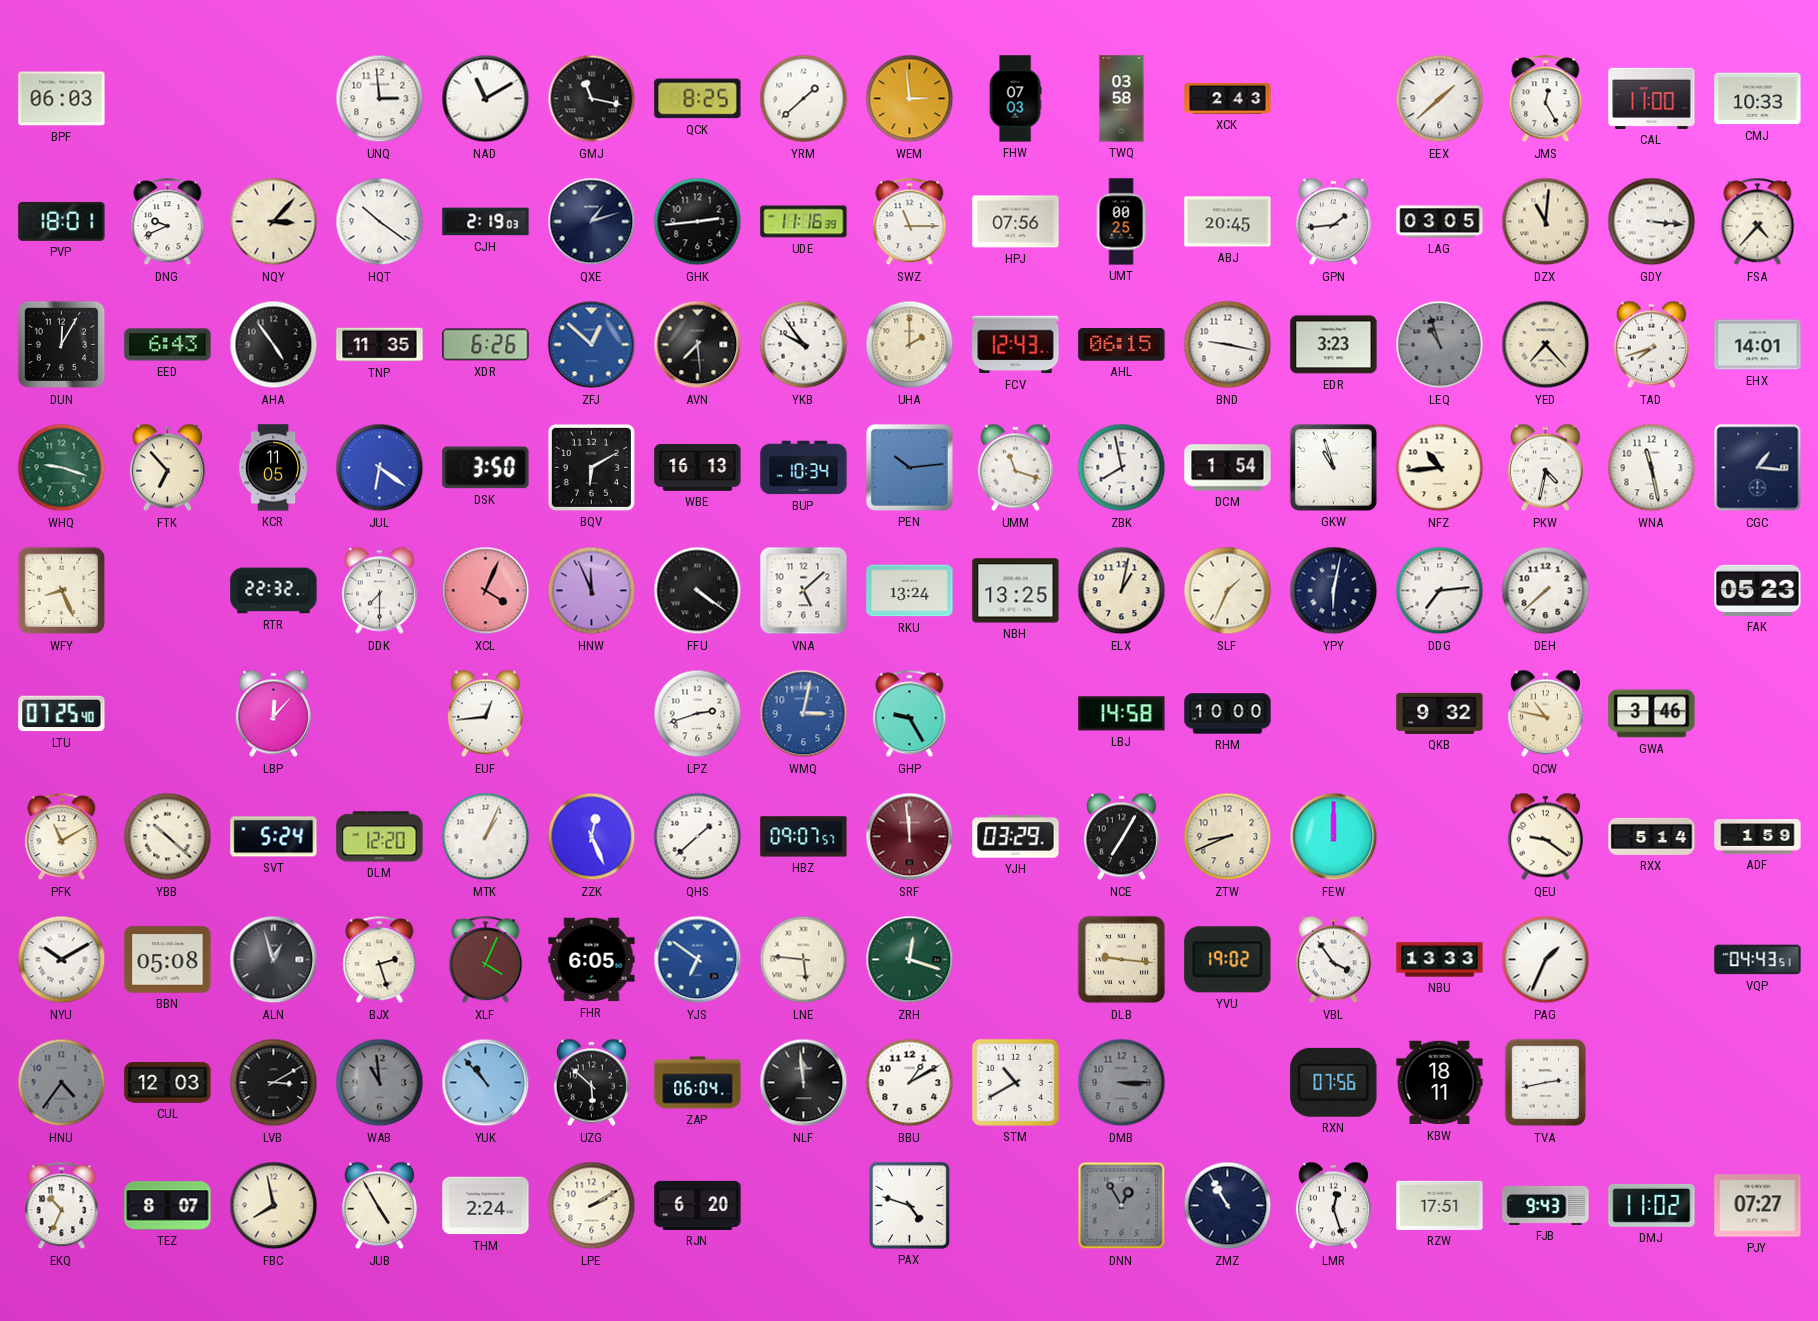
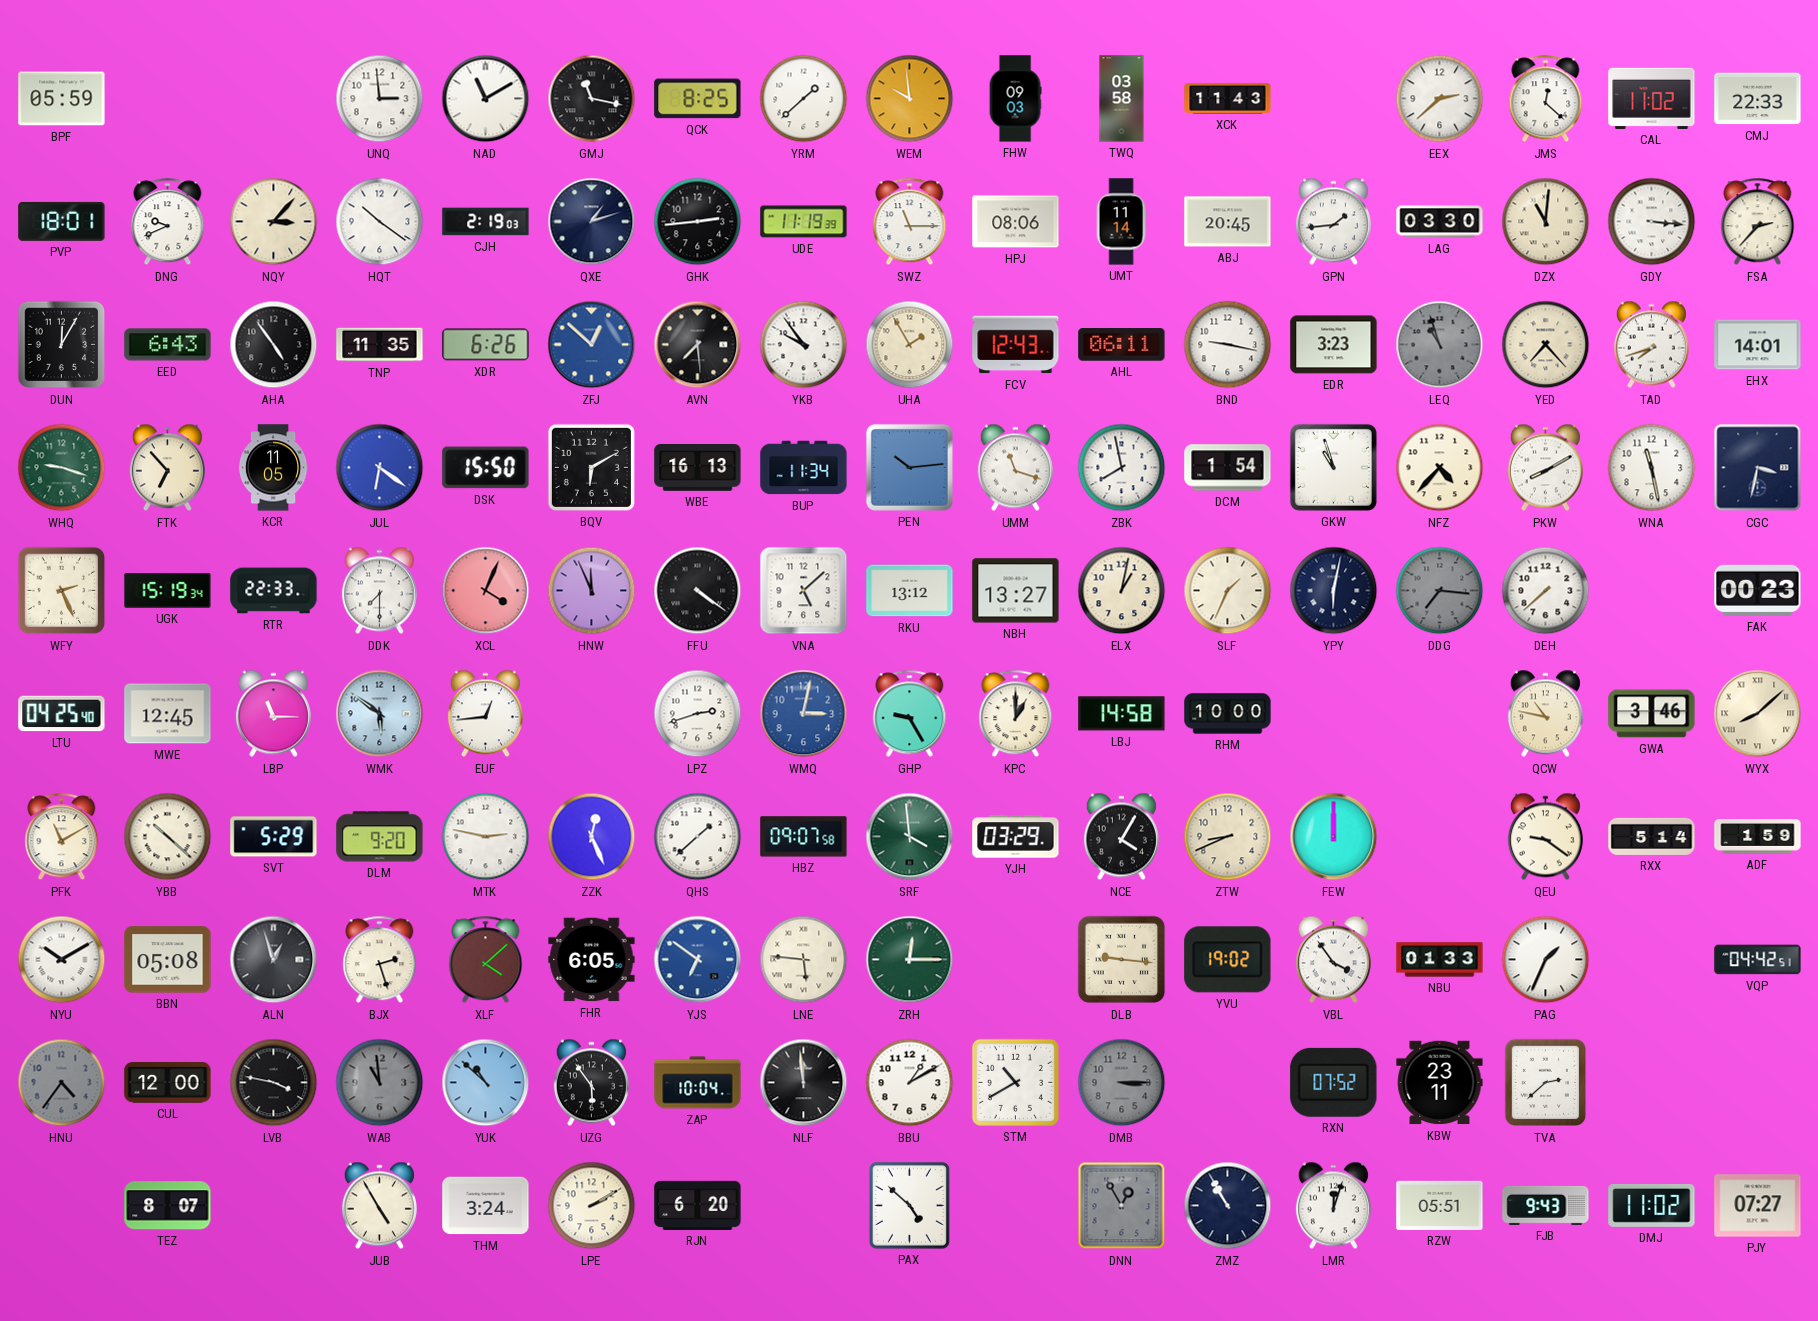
BPF: 06:03 -> 05:59
WEM: 2:59 -> 9:59
FHW: 07:03 -> 09:03
XCK: 2:43 -> 11:43
EEX: 1:38 -> 2:38
JMS: 12:25 -> 12:22
CAL: 11:00 -> 11:02
CMJ: 10:33 -> 22:33
UDE: 11:16 -> 11:19
HPJ: 07:56 -> 08:06
UMT: 00:25 -> 11:14
LAG: 03:05 -> 03:30
FSA: 4:37 -> 2:37
UHA: 2:00 -> 1:55
AHL: 06:15 -> 06:11
DSK: 3:50 -> 15:50
BUP: 10:34 -> 11:34
NFZ: 10:44 -> 4:37
PKW: 4:32 -> 8:10
CGC: 1:16 -> 3:32
WFY: 8:26 -> 2:26
UGK: none -> 15:19
RTR: 22:32 -> 22:33
RKU: 13:24 -> 13:12
NBH: 13:25 -> 13:27
DDG: 7:14 -> 7:16
DDG dial: white -> grey
FAK: 05:23 -> 00:23
LTU: 07:25 -> 04:25
MWE: none -> 12:45
LBP: 12:07 -> 11:15
WMK: none -> 5:51
KPC: none -> 1:00
QKB: 9:32 -> none
WYX: none -> 8:08
SVT: 5:24 -> 5:29
DLM: 12:20 -> 9:20
MTK: 1:04 -> 2:47
HBZ: 09:07:57 -> 09:07:58
SRF: 11:59 -> 3:59
SRF dial: burgundy -> green
NCE: 7:05 -> 4:05
XLF: 4:04 -> 4:08
ZRH: 12:18 -> 12:15
NBU: 13:33 -> 01:33
VQP: 04:43 -> 04:42
CUL: 12:03 -> 12:00
LVB: 3:10 -> 3:47
YUK: 10:53 -> 10:52
UZG: 5:52 -> 5:54
ZAP: 06:04 -> 10:04
RXN: 07:56 -> 07:52
KBW: 18:11 -> 23:11
TVA: 2:43 -> 2:38
EKQ: 10:34 -> none
FBC: 7:58 -> none
THM: 2:24 -> 3:24
PAX: 4:48 -> 4:52
LMR: 12:27 -> 12:03
RZW: 17:51 -> 05:51
